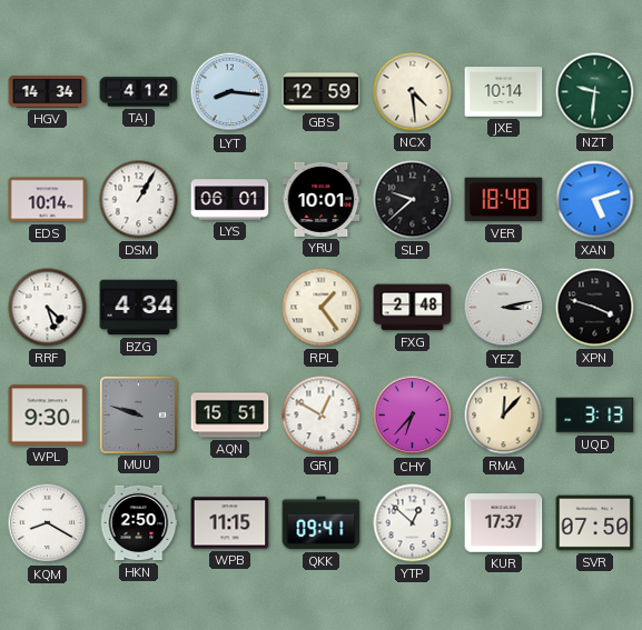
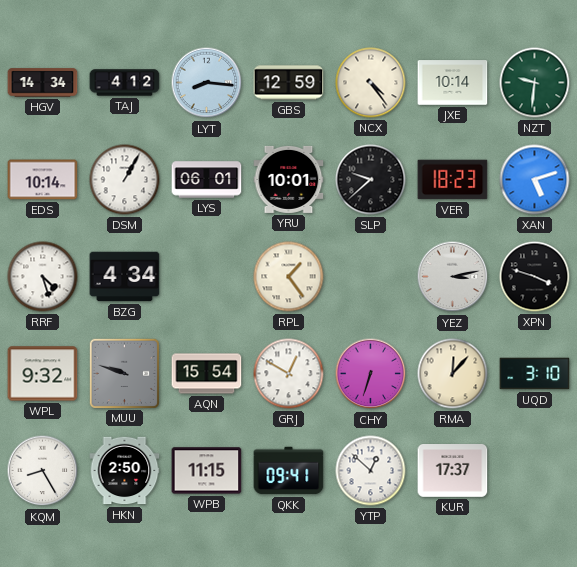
NCX: 4:29 -> 4:24
VER: 18:48 -> 18:23
FXG: 2:48 -> none
WPL: 9:30 -> 9:32
AQN: 15:51 -> 15:54
CHY: 6:37 -> 6:33
UQD: 3:13 -> 3:10
KQM: 8:20 -> 8:25
SVR: 07:50 -> none
